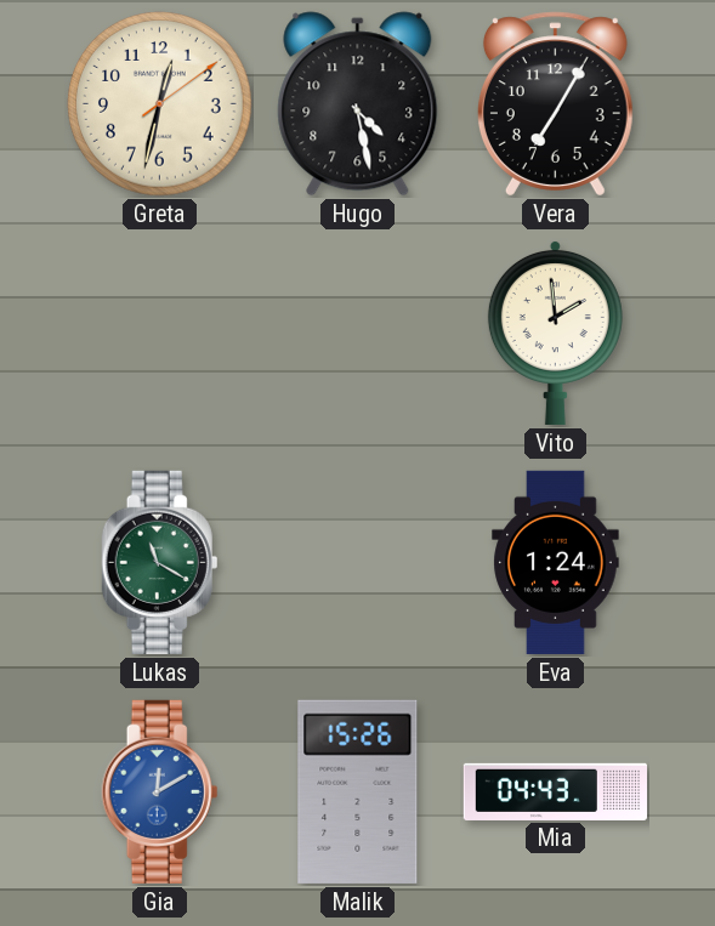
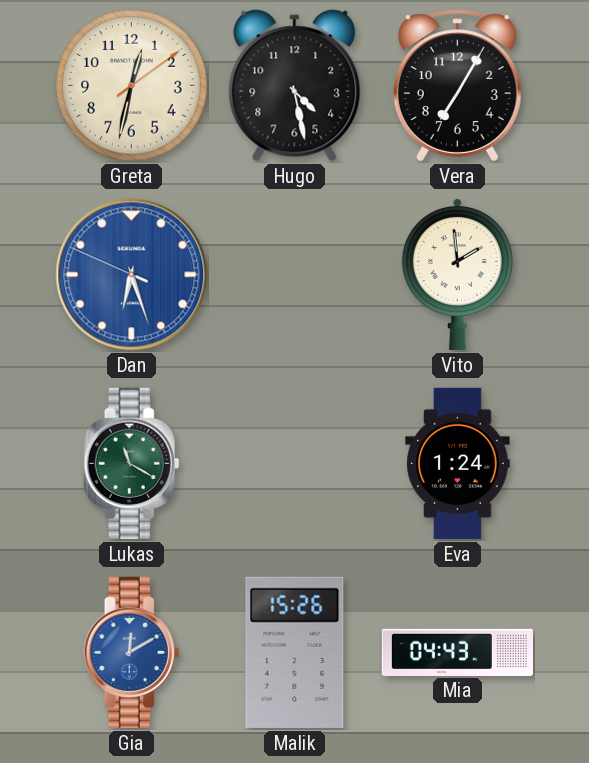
Dan: none -> 6:26
